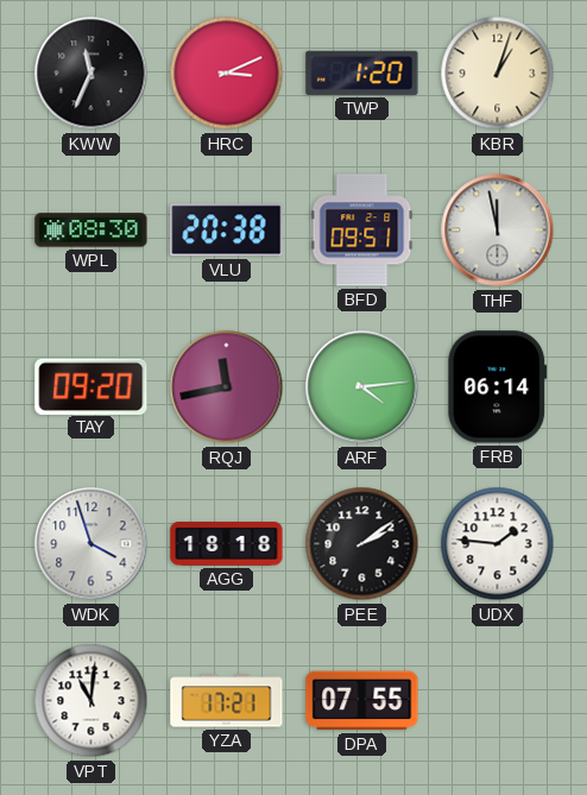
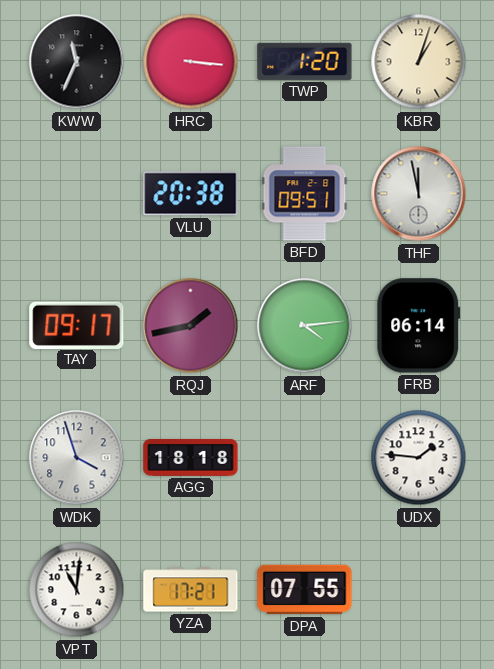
HRC: 3:11 -> 3:16
WPL: 08:30 -> none
TAY: 09:20 -> 09:17
RQJ: 11:43 -> 1:43
PEE: 2:09 -> none
